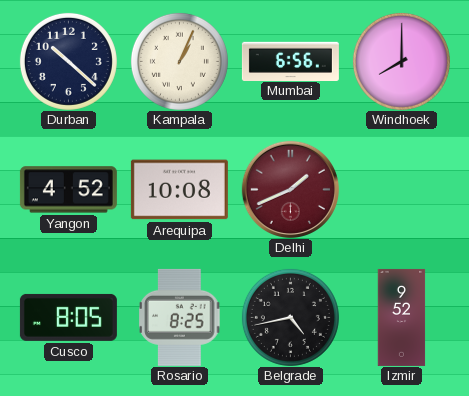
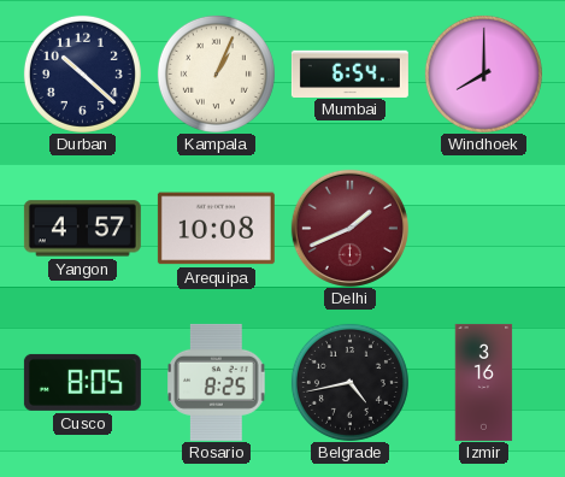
Mumbai: 6:56 -> 6:54
Yangon: 4:52 -> 4:57
Izmir: 9:52 -> 3:16
